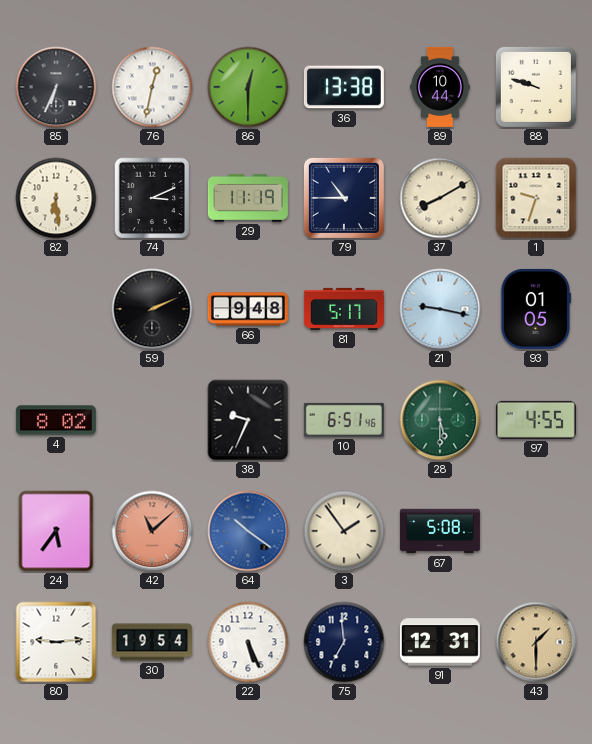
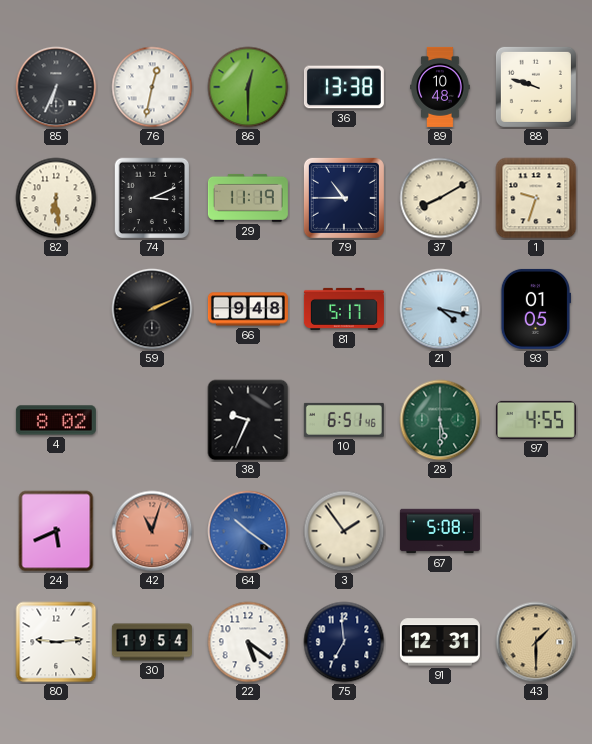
89: 10:44 -> 10:48
21: 9:17 -> 4:17
24: 5:36 -> 5:41
42: 11:08 -> 11:03
22: 5:26 -> 5:21
